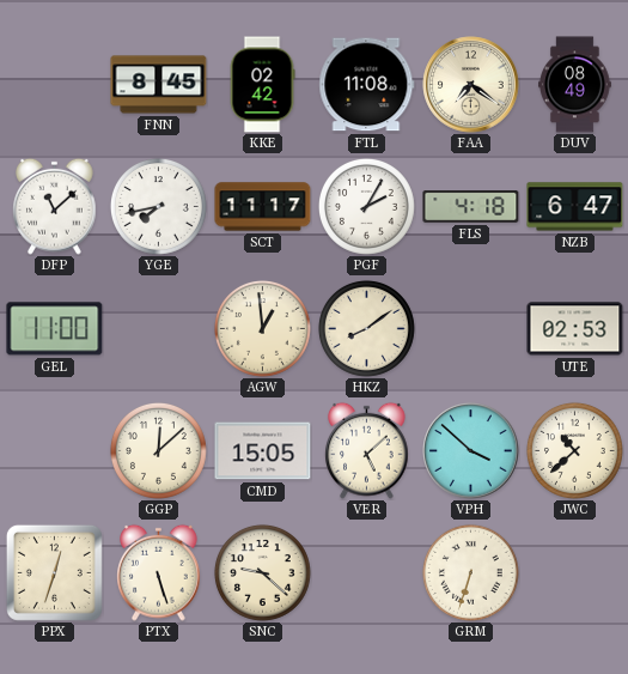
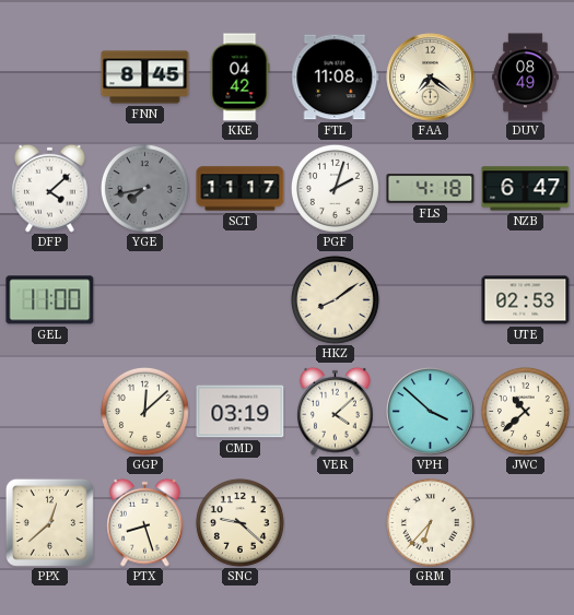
KKE: 02:42 -> 04:42
DFP: 11:08 -> 4:08
YGE dial: white -> grey
PGF: 2:05 -> 2:03
AGW: 12:59 -> none
CMD: 15:05 -> 03:19
VER: 5:08 -> 4:08
PPX: 12:33 -> 12:38
PTX: 5:27 -> 8:27
GRM: 6:33 -> 6:37
